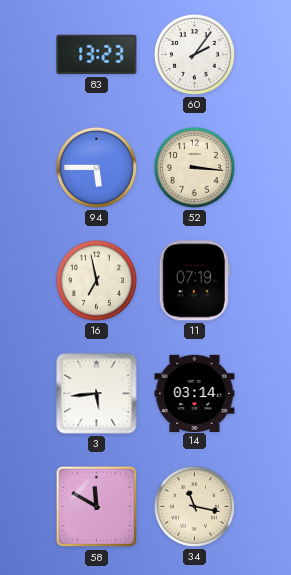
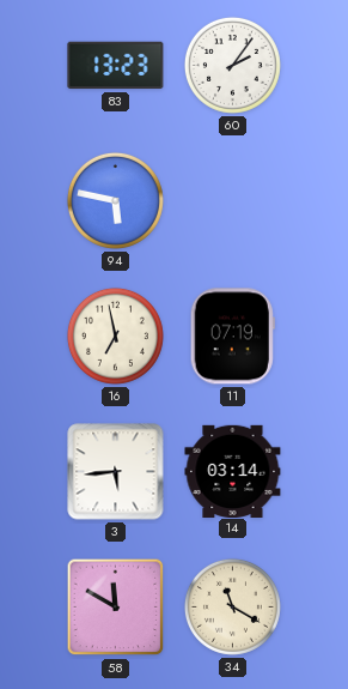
94: 5:45 -> 5:47
52: 3:16 -> none
34: 11:17 -> 11:20
